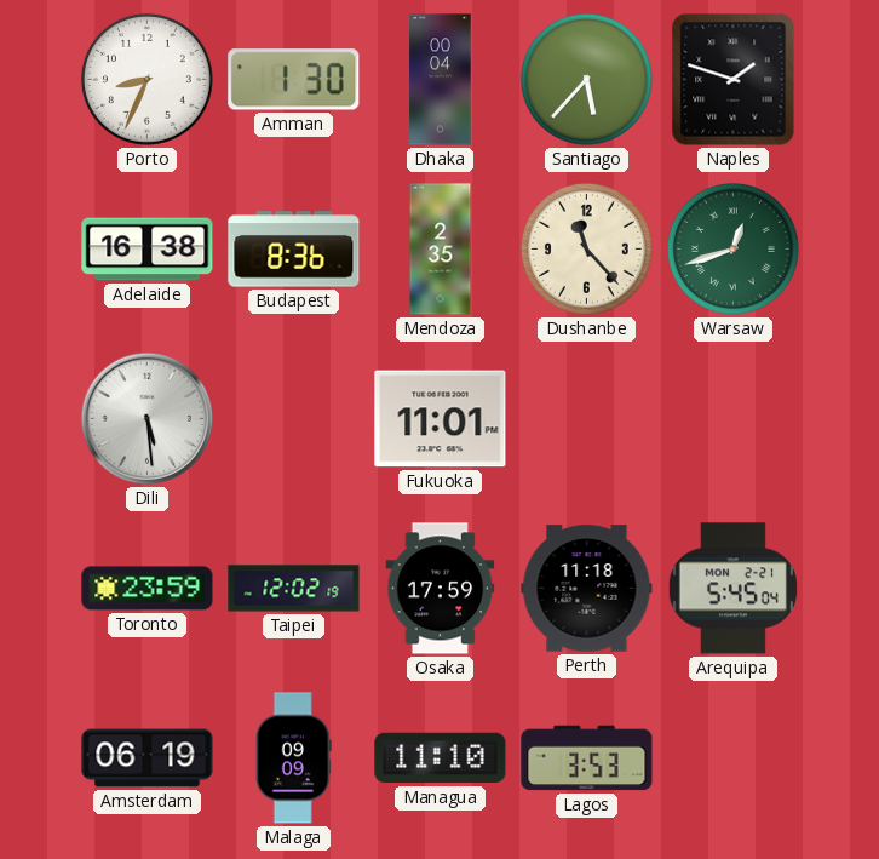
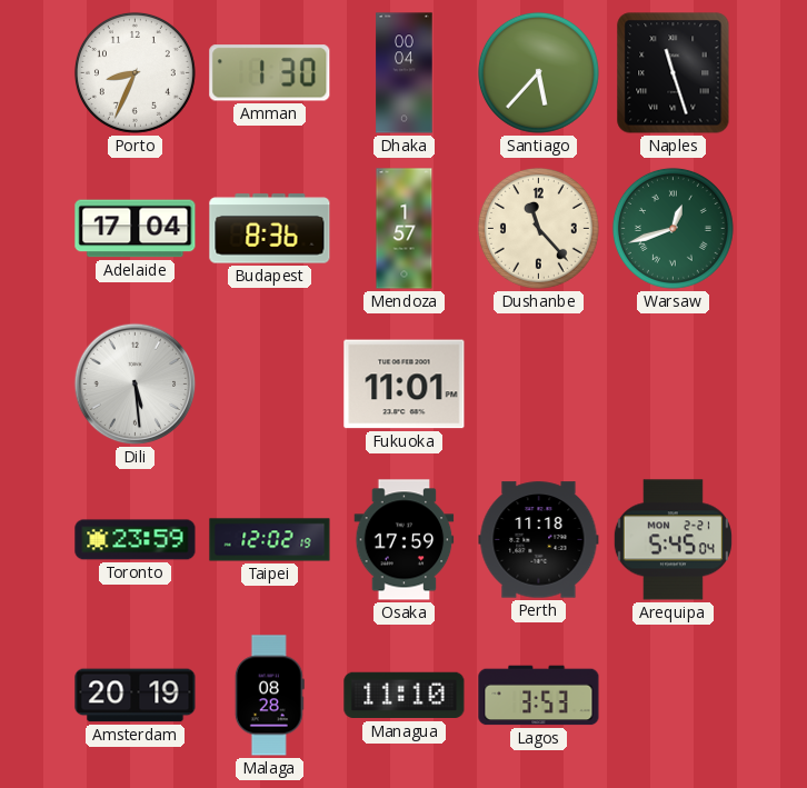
Naples: 1:48 -> 11:27
Adelaide: 16:38 -> 17:04
Mendoza: 2:35 -> 1:57
Amsterdam: 06:19 -> 20:19
Malaga: 09:09 -> 08:28
